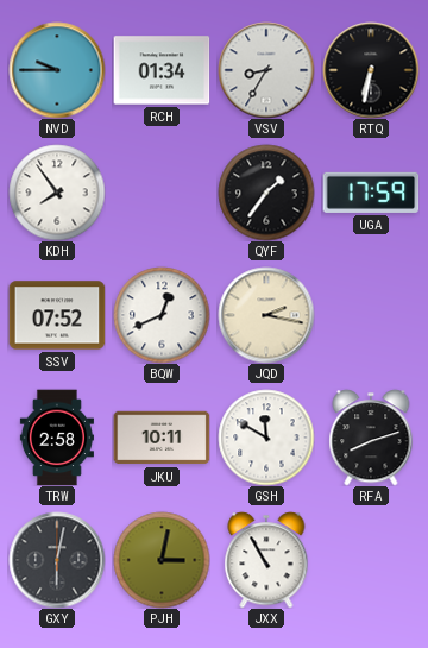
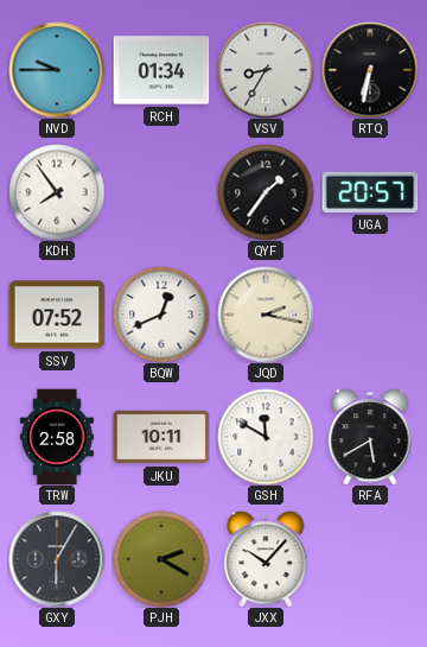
UGA: 17:59 -> 20:57
RFA: 8:12 -> 5:40
GXY: 6:02 -> 6:05
PJH: 3:02 -> 2:20
JXX: 10:55 -> 10:07
